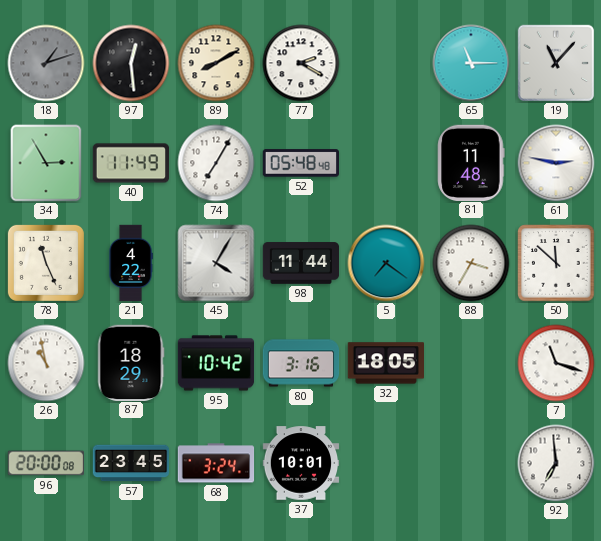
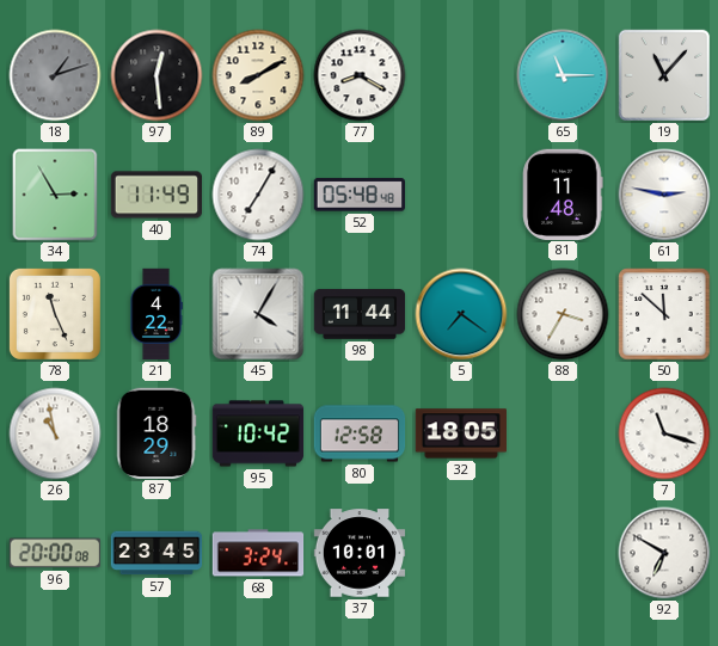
77: 2:20 -> 8:20
80: 3:16 -> 12:58
92: 6:59 -> 6:50
